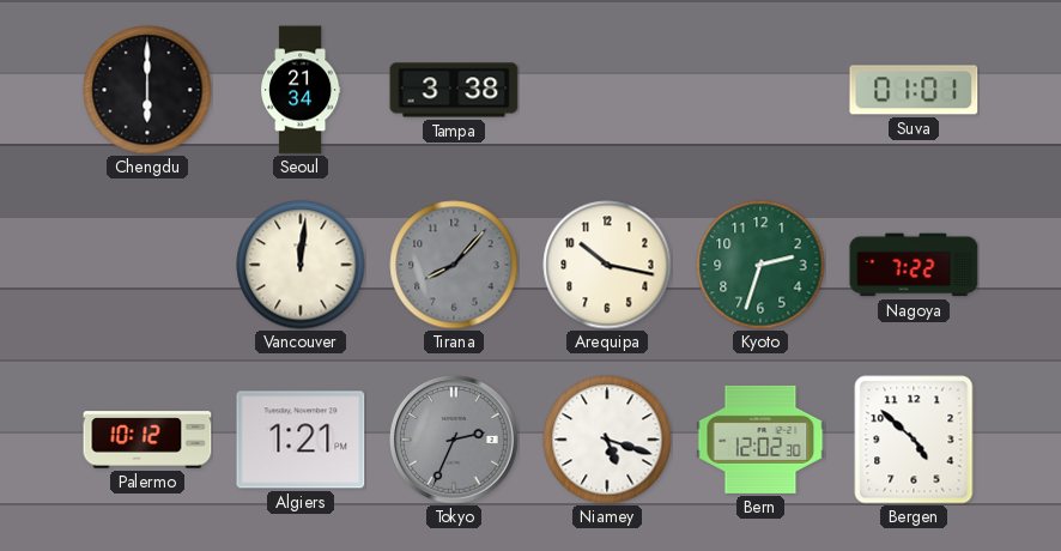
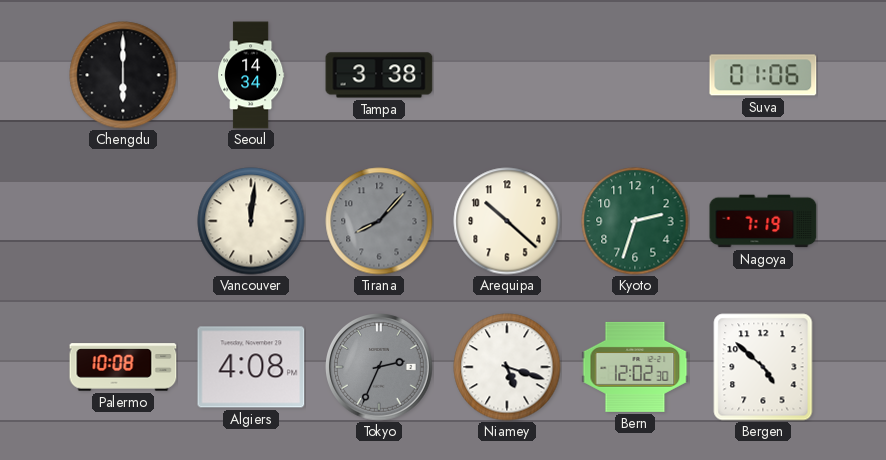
Seoul: 21:34 -> 14:34
Suva: 01:01 -> 01:06
Arequipa: 10:17 -> 10:22
Nagoya: 7:22 -> 7:19
Palermo: 10:12 -> 10:08
Algiers: 1:21 -> 4:08
